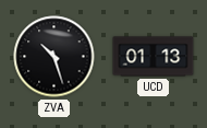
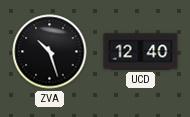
UCD: 01:13 -> 12:40
